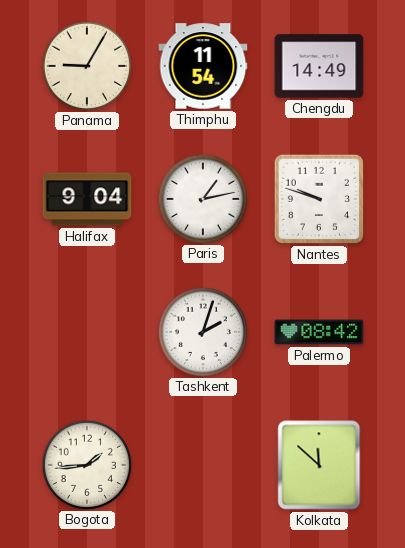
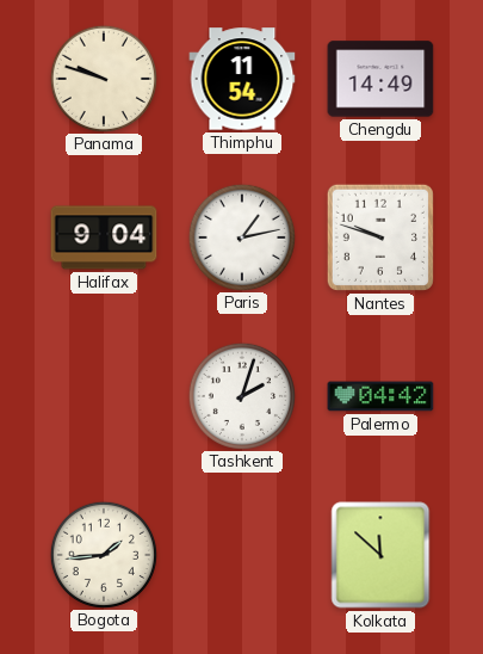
Panama: 9:05 -> 9:48
Palermo: 08:42 -> 04:42
